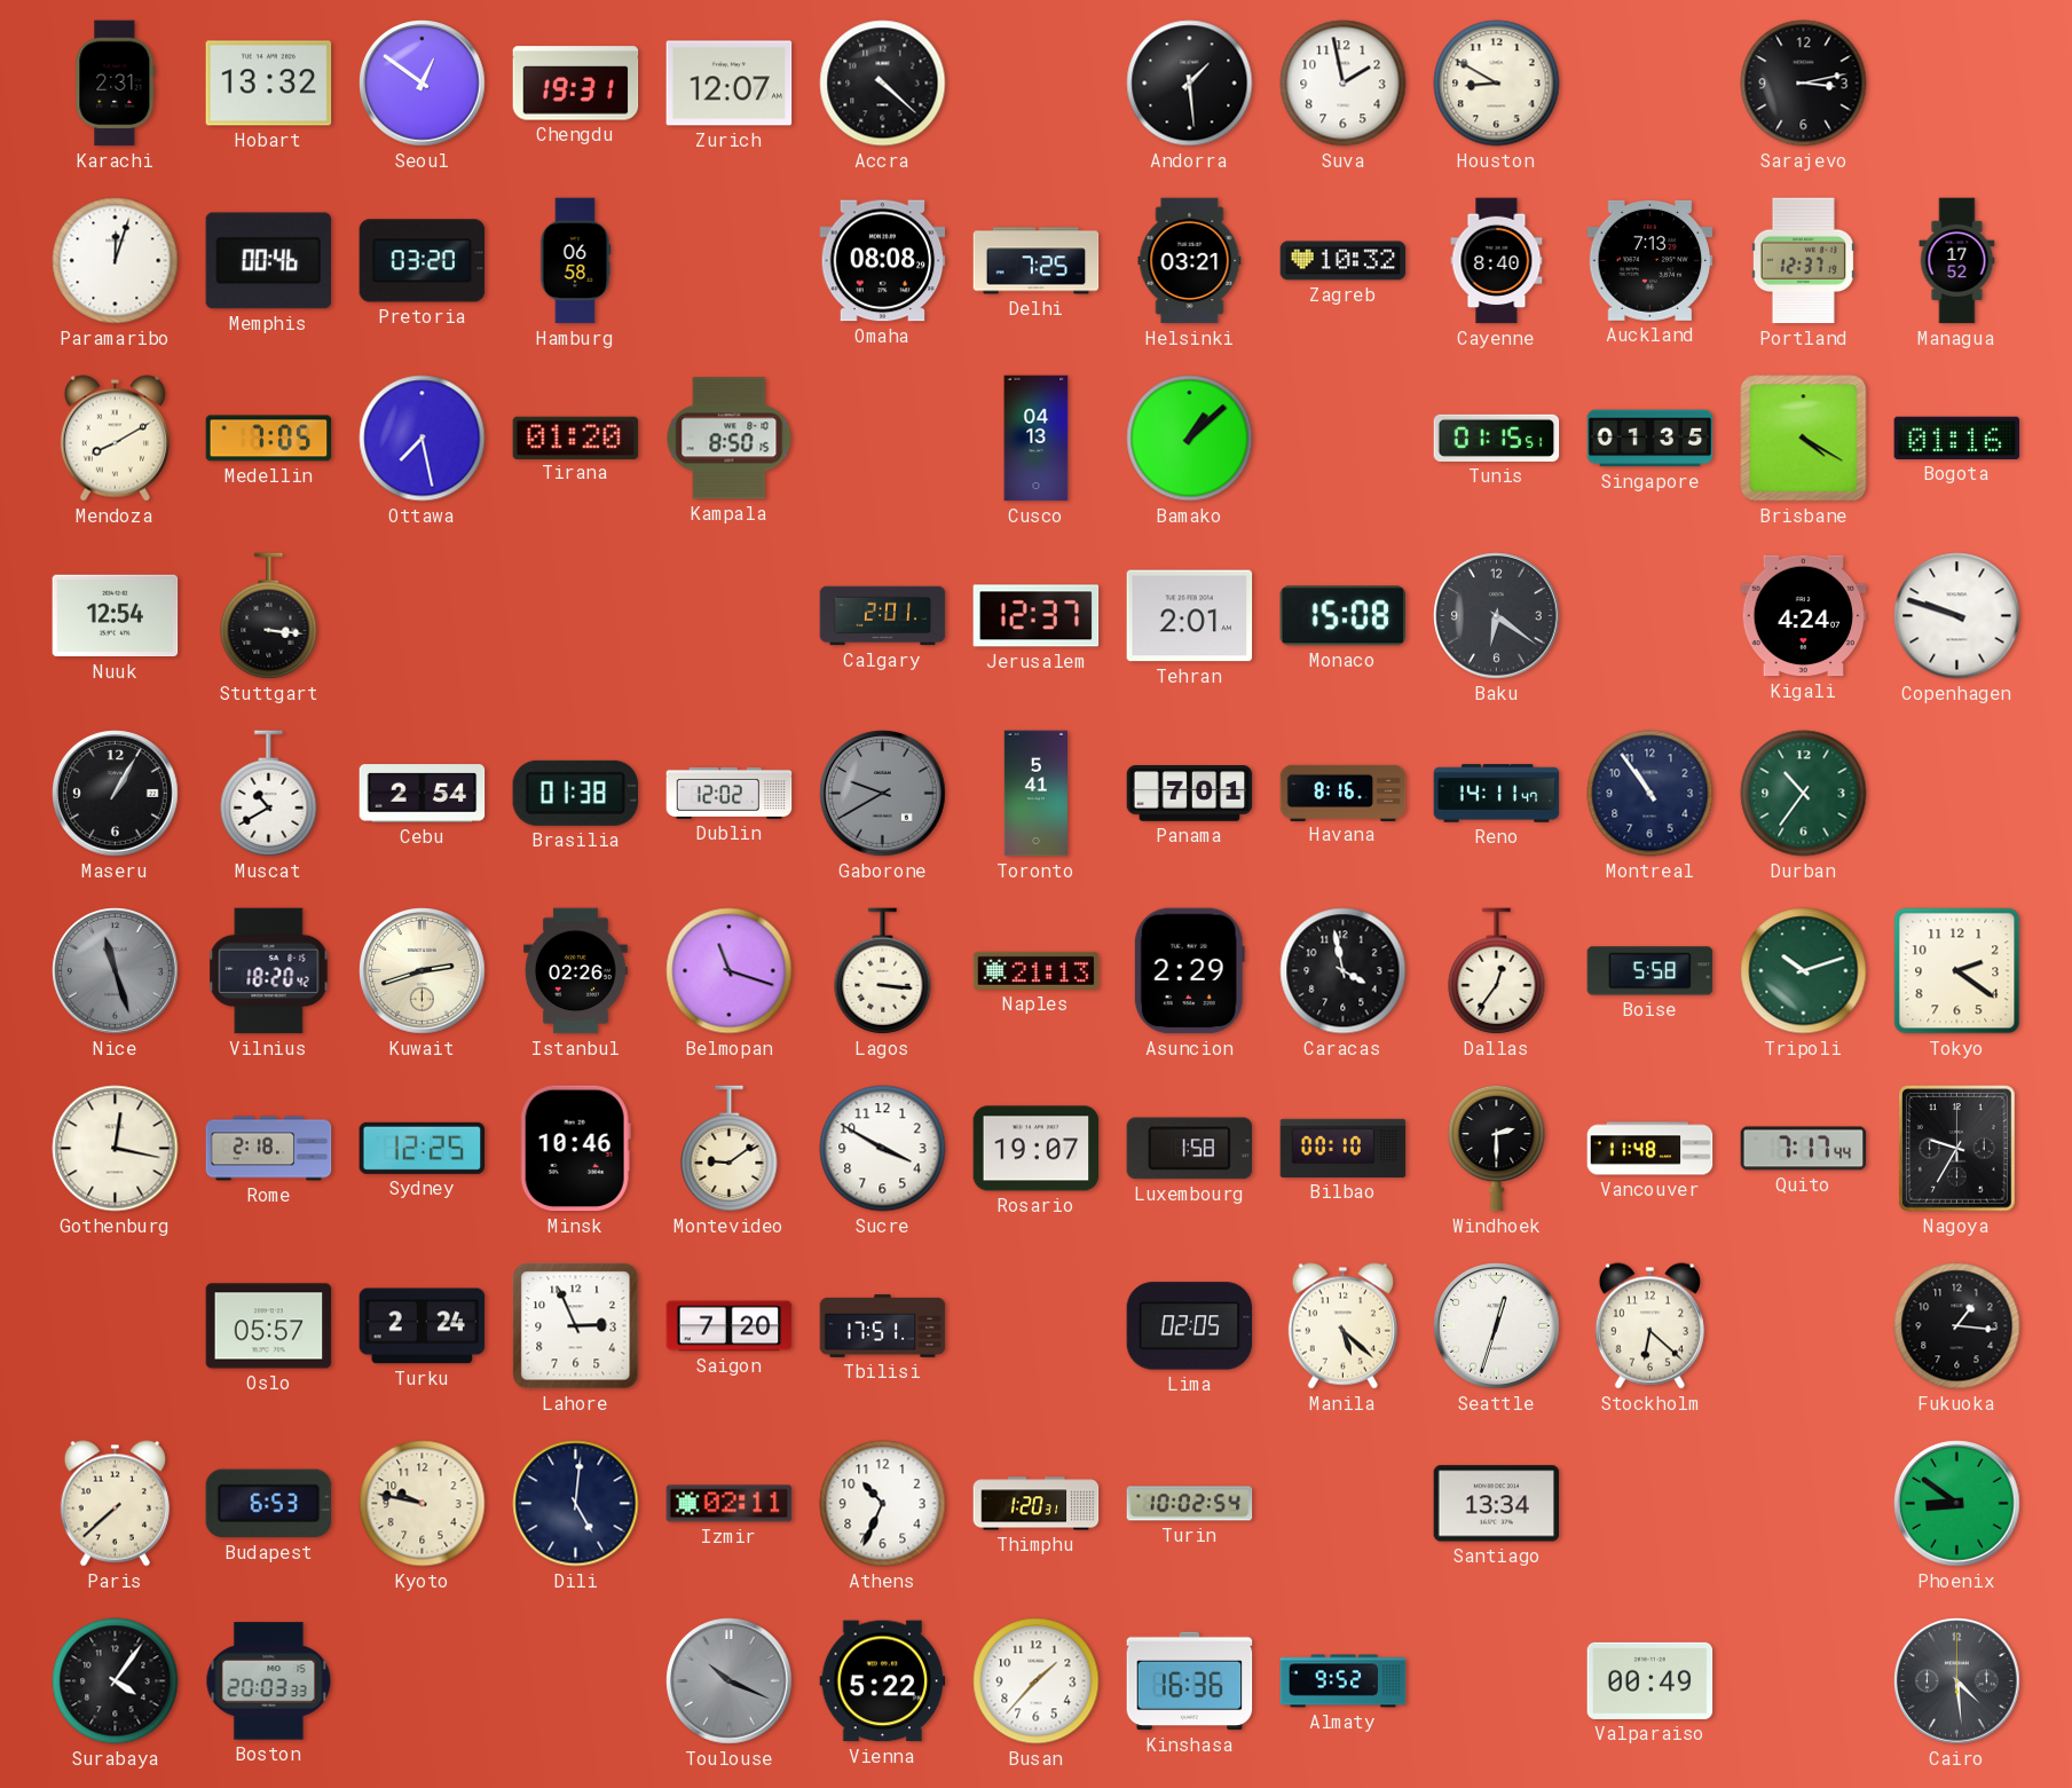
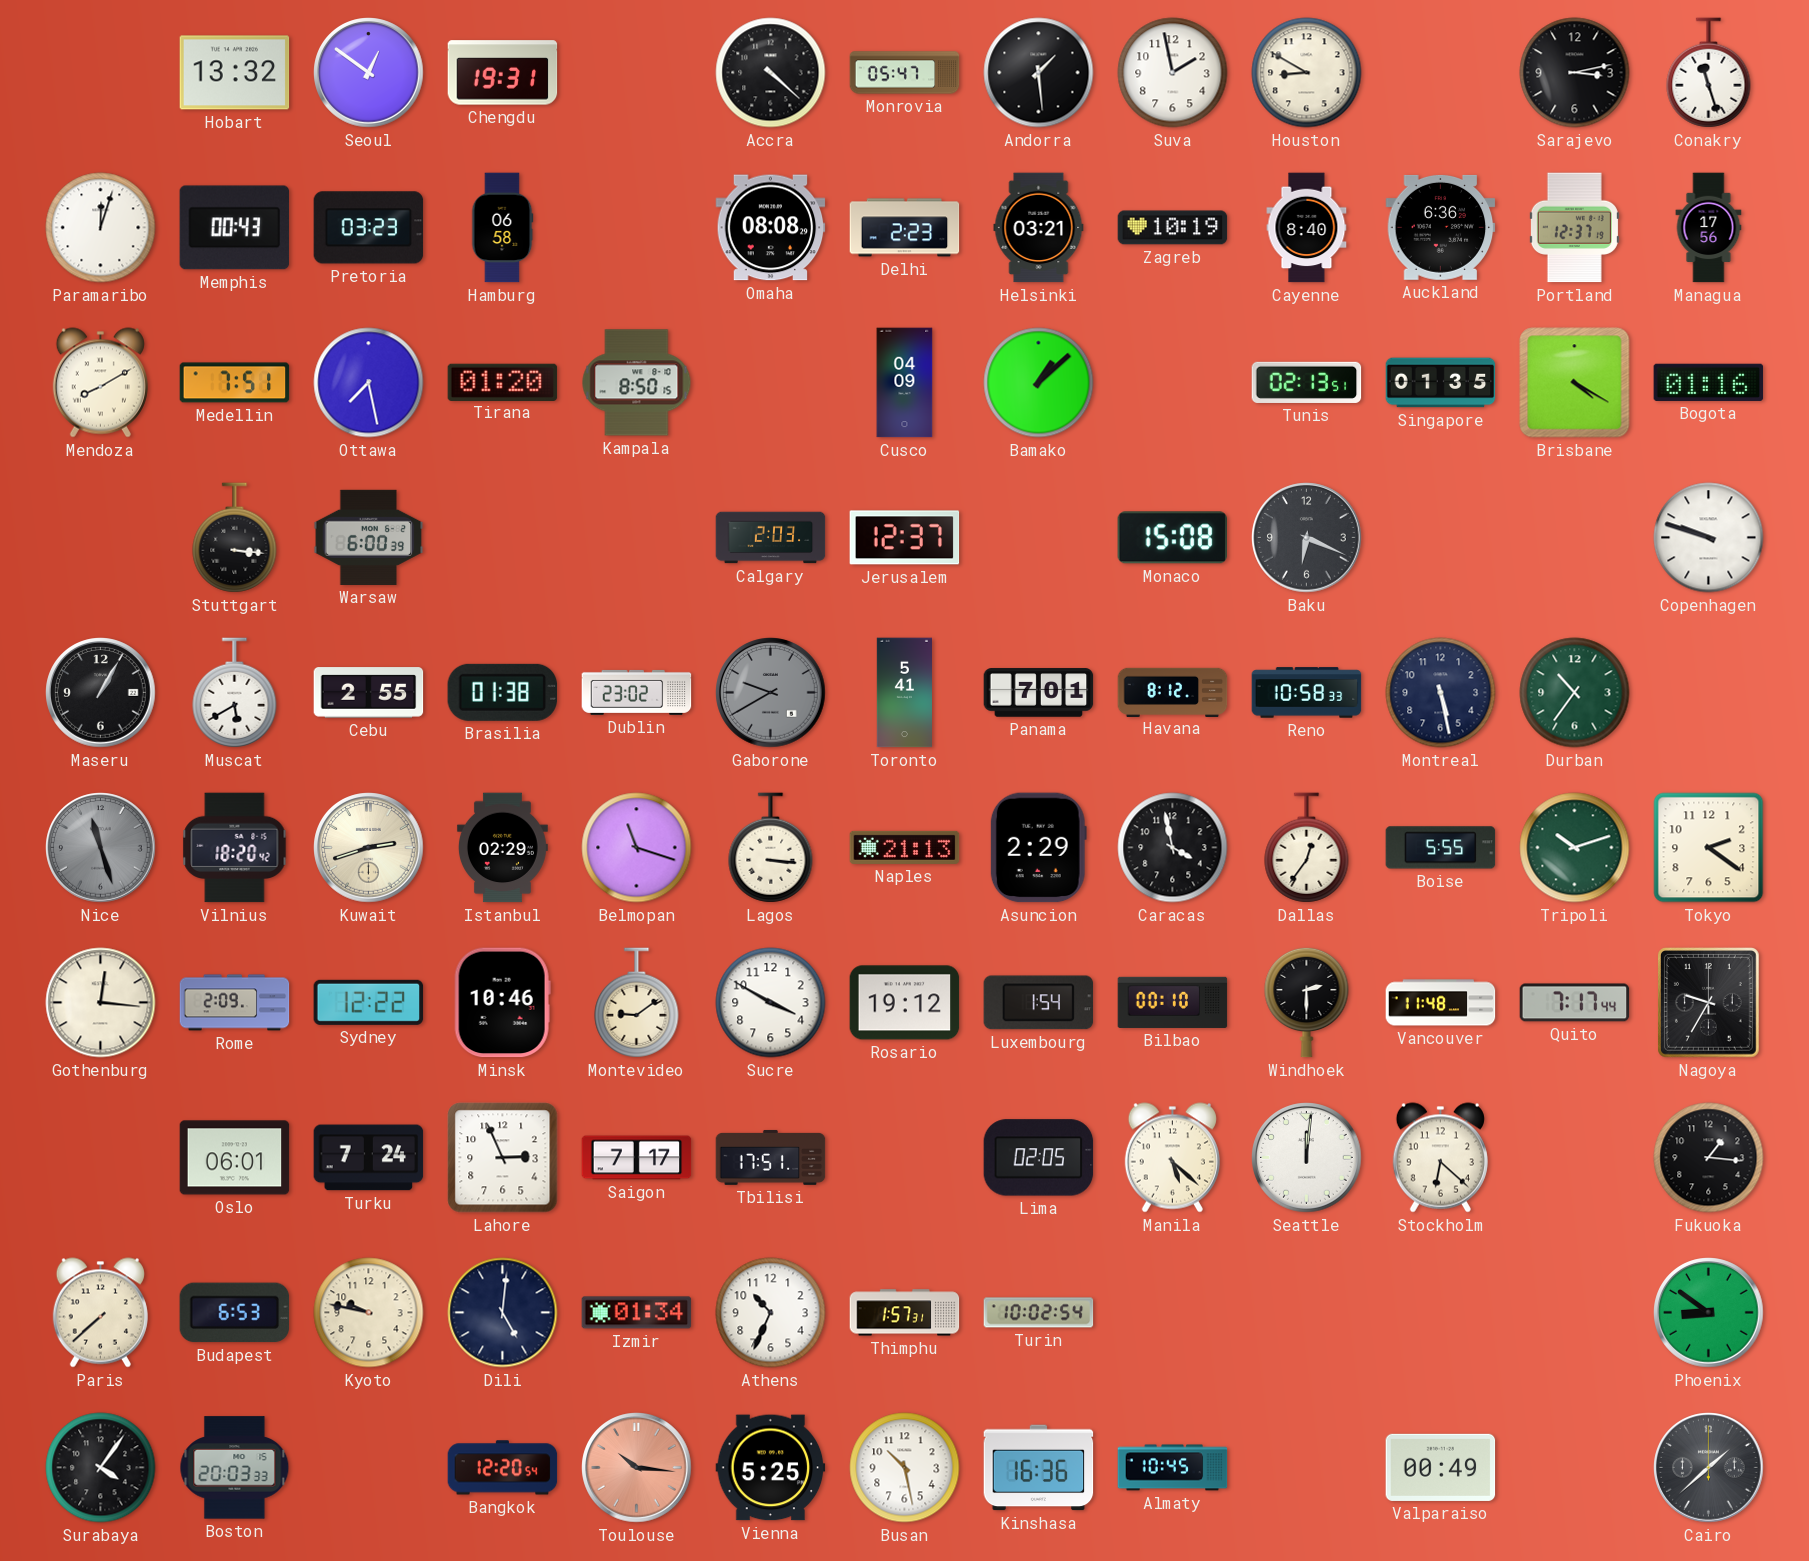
Karachi: 2:31 -> none
Zurich: 12:07 -> none
Monrovia: none -> 05:47
Conakry: none -> 11:27
Memphis: 00:46 -> 00:43
Pretoria: 03:20 -> 03:23
Delhi: 7:25 -> 2:23
Zagreb: 10:32 -> 10:19
Auckland: 7:13 -> 6:36
Managua: 17:52 -> 17:56
Medellin: 7:05 -> 7:51
Cusco: 04:13 -> 04:09
Tunis: 01:15 -> 02:13
Nuuk: 12:54 -> none
Warsaw: none -> 6:00
Calgary: 2:01 -> 2:03
Tehran: 2:01 -> none
Baku: 6:21 -> 6:19
Kigali: 4:24 -> none
Muscat: 10:40 -> 5:40
Cebu: 2:54 -> 2:55
Dublin: 12:02 -> 23:02
Havana: 8:16 -> 8:12
Reno: 14:11 -> 10:58
Montreal: 10:54 -> 5:28
Istanbul: 02:26 -> 02:29
Boise: 5:58 -> 5:55
Gothenburg: 12:17 -> 12:16
Rome: 2:18 -> 2:09
Sydney: 12:25 -> 12:22
Rosario: 19:07 -> 19:12
Luxembourg: 1:58 -> 1:54
Oslo: 05:57 -> 06:01
Turku: 2:24 -> 7:24
Saigon: 7:20 -> 7:17
Seattle: 12:33 -> 12:01
Izmir: 02:11 -> 01:34
Thimphu: 1:20 -> 1:57
Santiago: 13:34 -> none
Bangkok: none -> 12:20
Toulouse: 10:19 -> 10:16
Toulouse dial: grey -> salmon
Vienna: 5:22 -> 5:25
Busan: 1:37 -> 10:28
Almaty: 9:52 -> 10:45
Cairo: 4:29 -> 1:38
